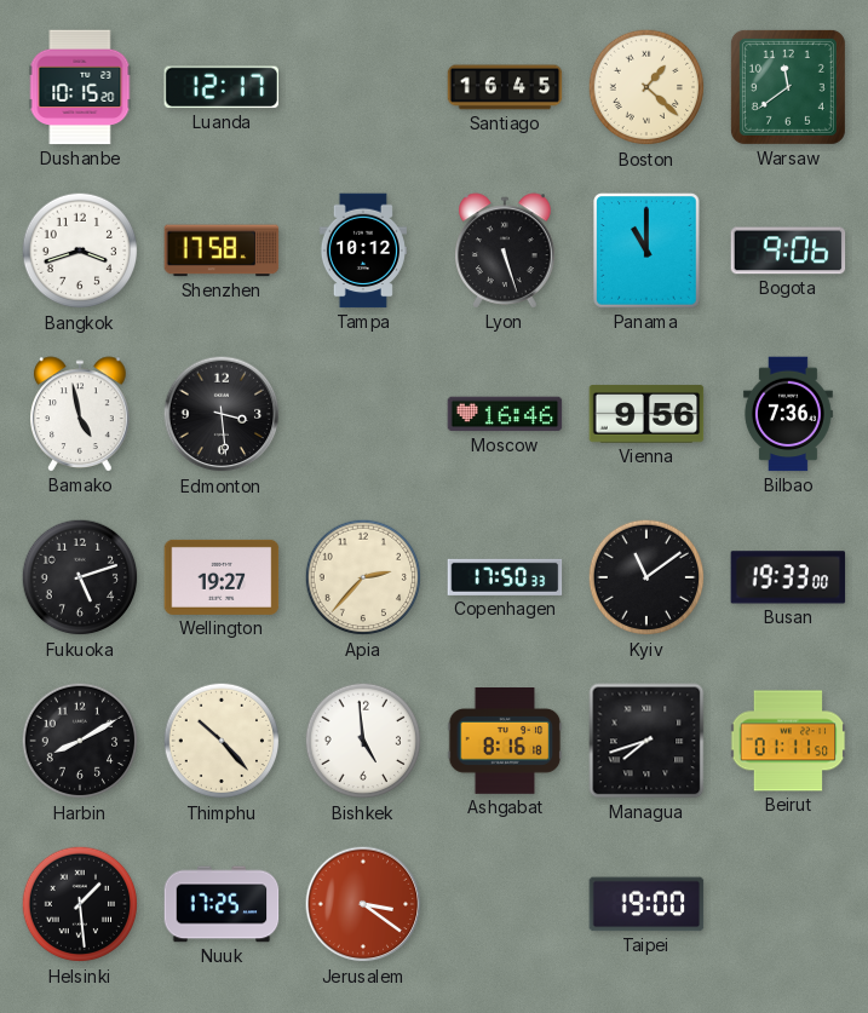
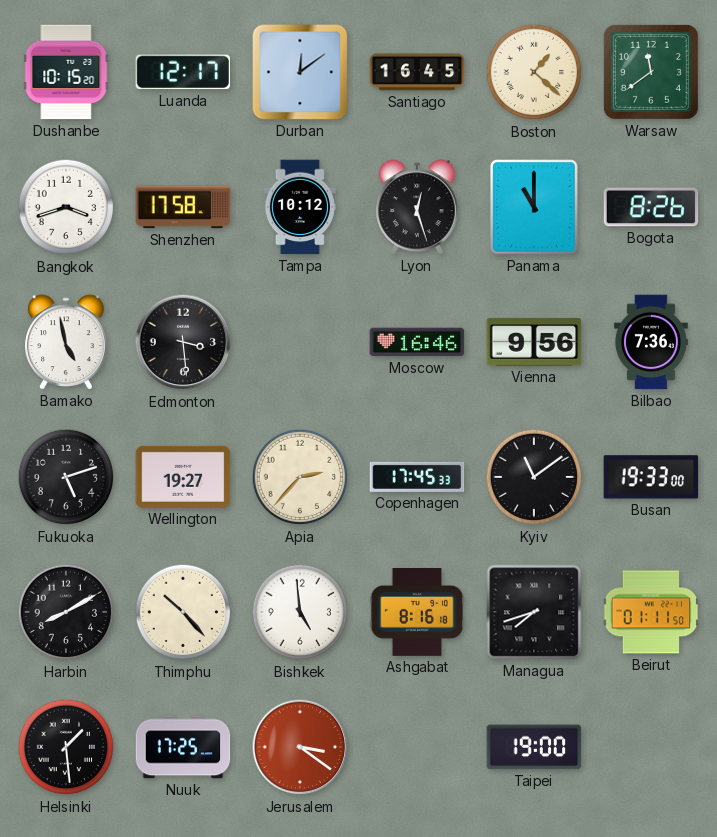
Durban: none -> 12:09
Lyon: 5:27 -> 12:27
Bogota: 9:06 -> 8:26
Copenhagen: 17:50 -> 17:45
